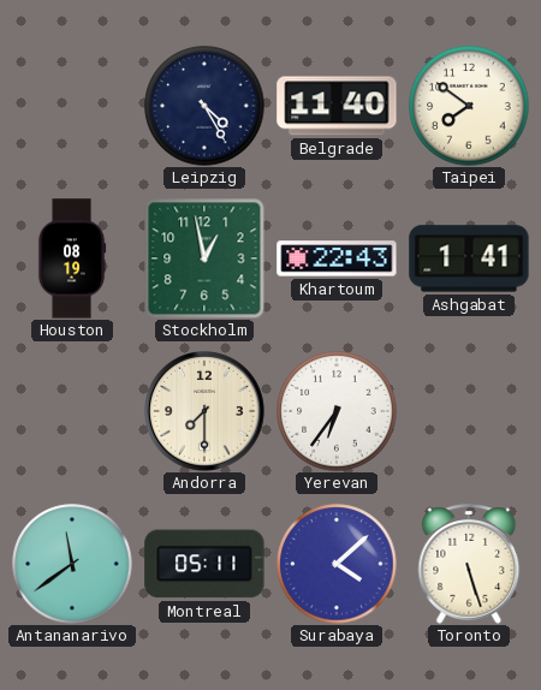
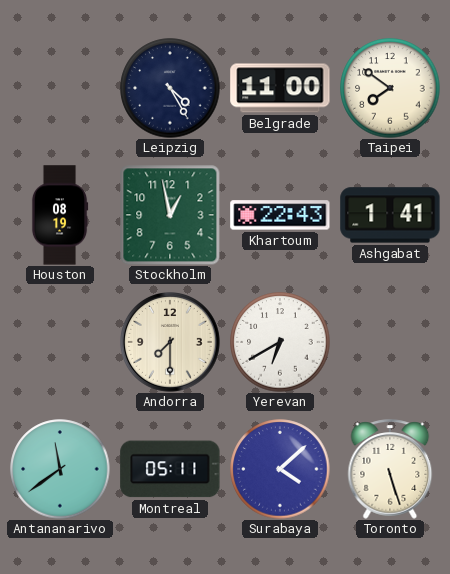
Belgrade: 11:40 -> 11:00
Yerevan: 6:36 -> 6:40
